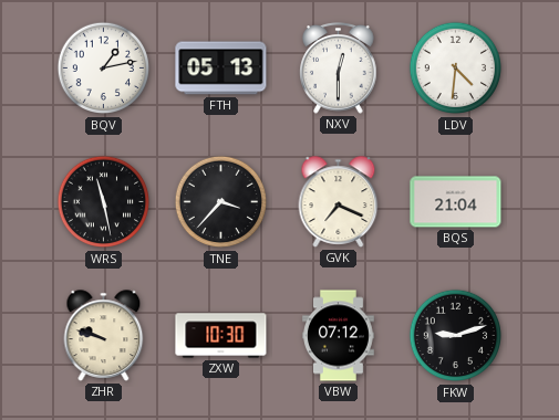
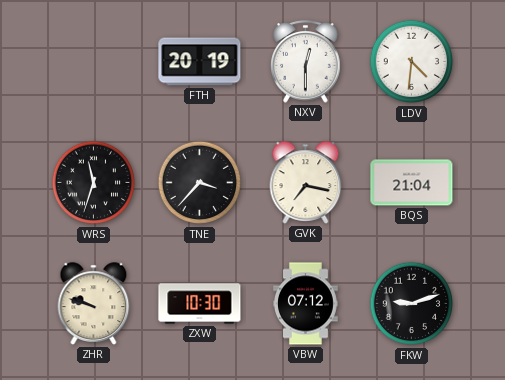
BQV: 1:13 -> none
FTH: 05:13 -> 20:19
WRS: 11:28 -> 11:33
GVK: 7:19 -> 7:17
